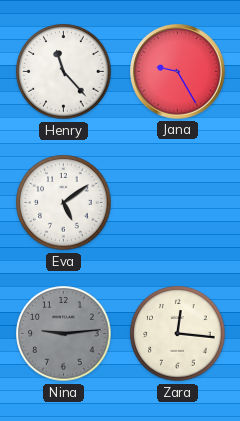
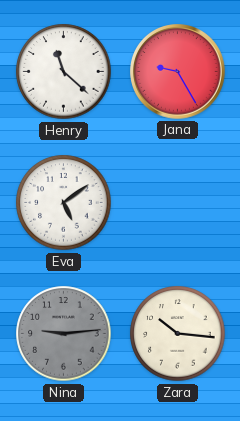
Henry: 11:23 -> 11:22
Zara: 12:16 -> 10:16
